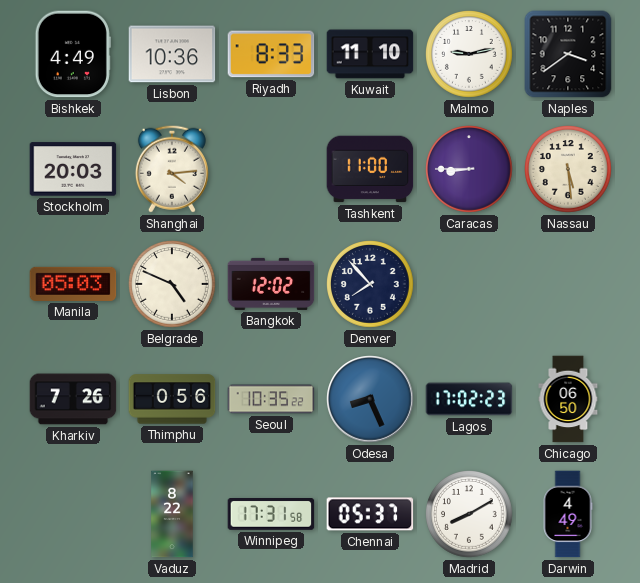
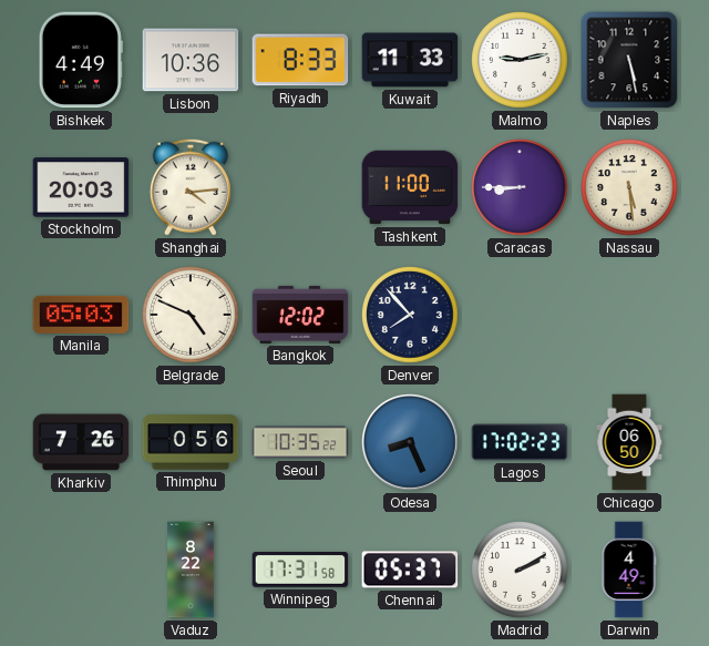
Kuwait: 11:10 -> 11:33
Naples: 3:39 -> 5:28
Madrid: 8:10 -> 2:10
